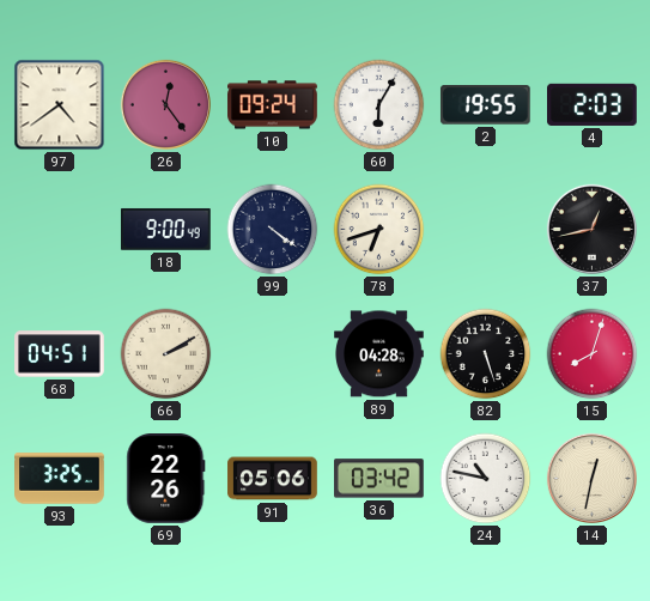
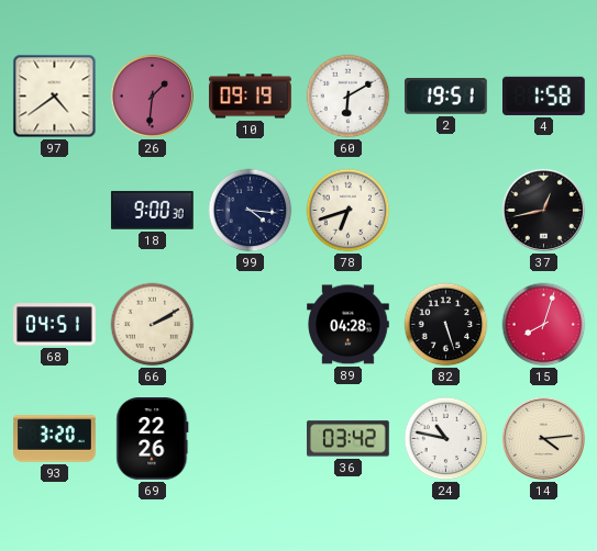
26: 12:24 -> 1:31
10: 09:24 -> 09:19
60: 6:05 -> 6:10
2: 19:55 -> 19:51
4: 2:03 -> 1:58
18: 9:00:49 -> 9:00:30
99: 4:21 -> 4:16
93: 3:25 -> 3:20
91: 05:06 -> none
14: 12:32 -> 4:14
